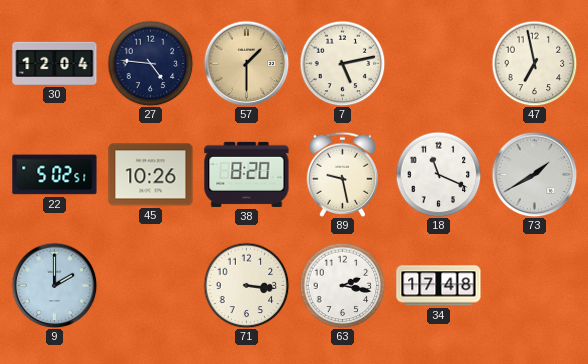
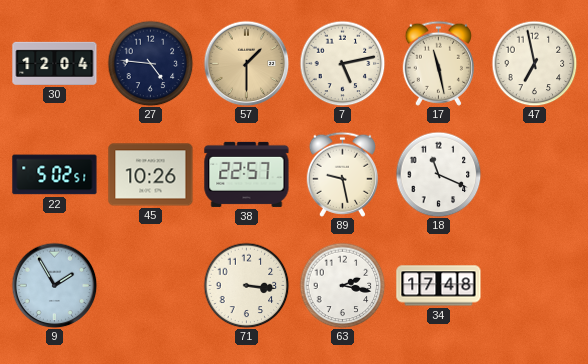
17: none -> 11:28
38: 8:20 -> 22:57
73: 1:40 -> none
9: 2:00 -> 1:55
